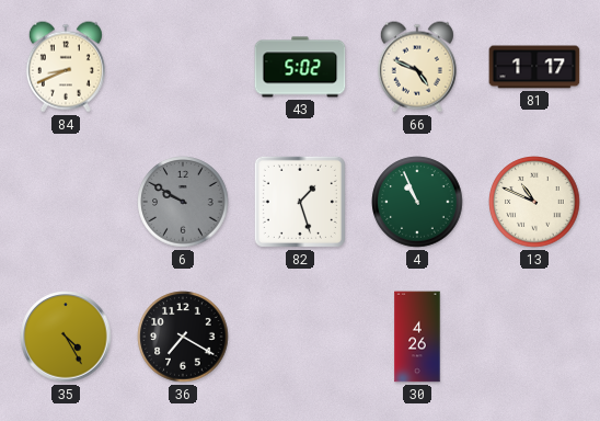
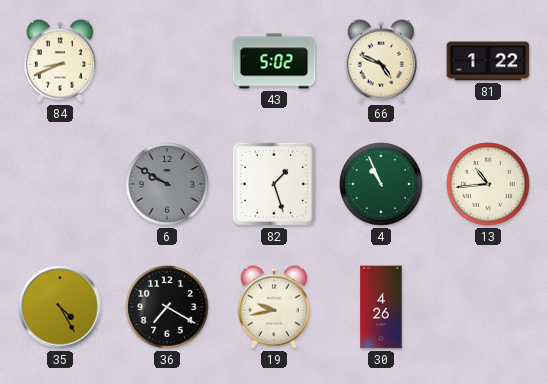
81: 1:17 -> 1:22
13: 10:49 -> 10:44
19: none -> 9:43
